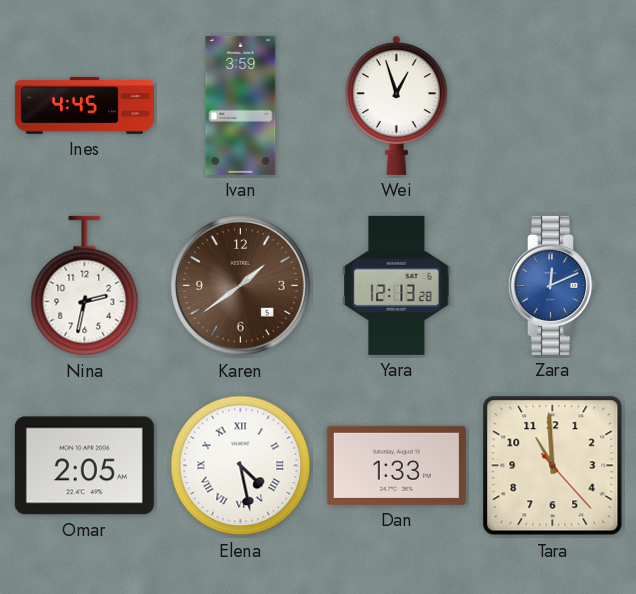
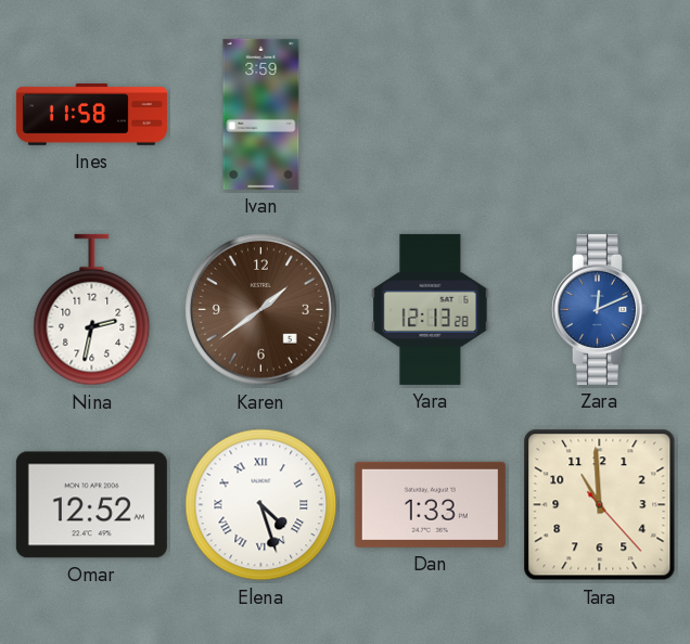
Ines: 4:45 -> 11:58
Wei: 12:57 -> none
Omar: 2:05 -> 12:52
Elena: 4:28 -> 4:27
